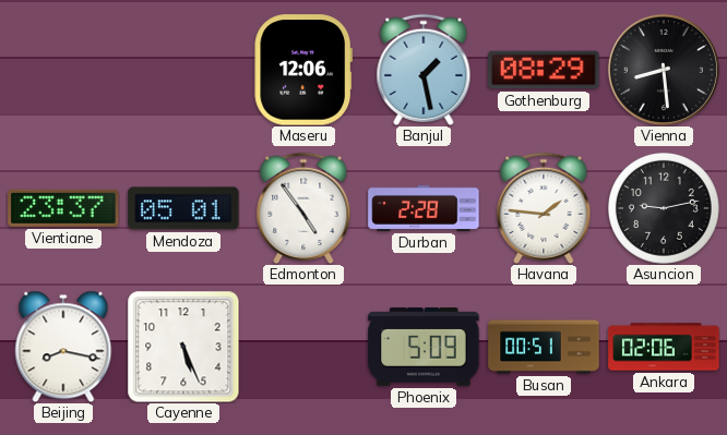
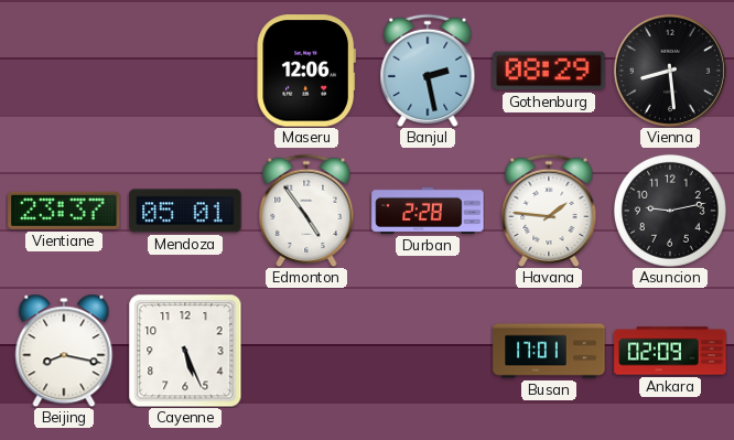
Banjul: 1:28 -> 2:28
Phoenix: 5:09 -> none
Busan: 00:51 -> 17:01
Ankara: 02:06 -> 02:09
